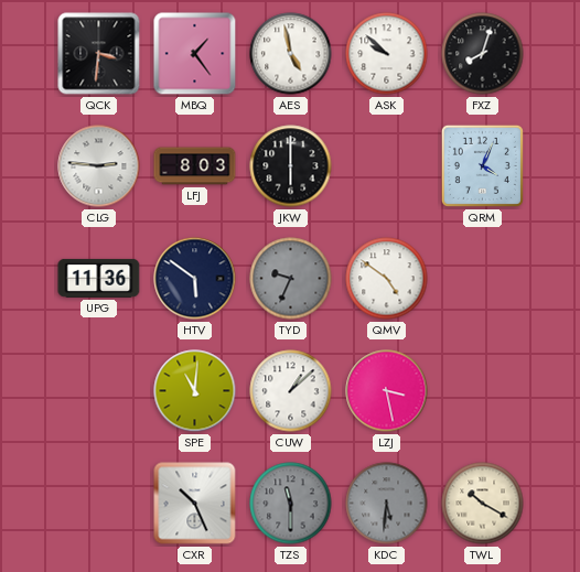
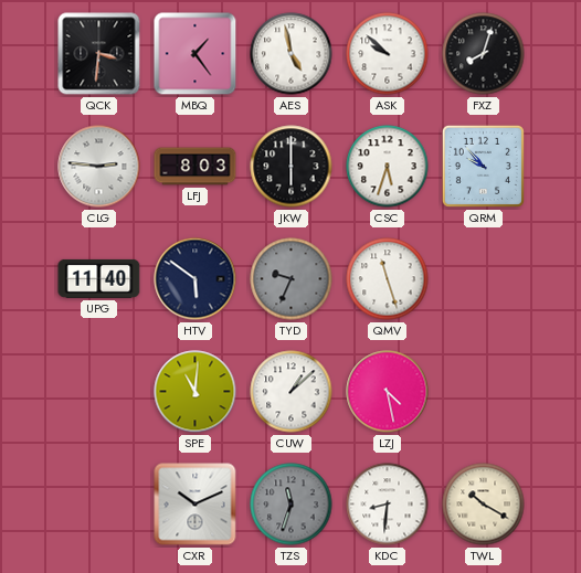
CSC: none -> 5:33
QRM: 4:04 -> 9:53
UPG: 11:36 -> 11:40
QMV: 4:51 -> 11:27
LZJ: 3:28 -> 4:28
CXR: 10:26 -> 10:11
TZS: 11:30 -> 11:33
KDC: 5:31 -> 8:31
KDC dial: grey -> white
